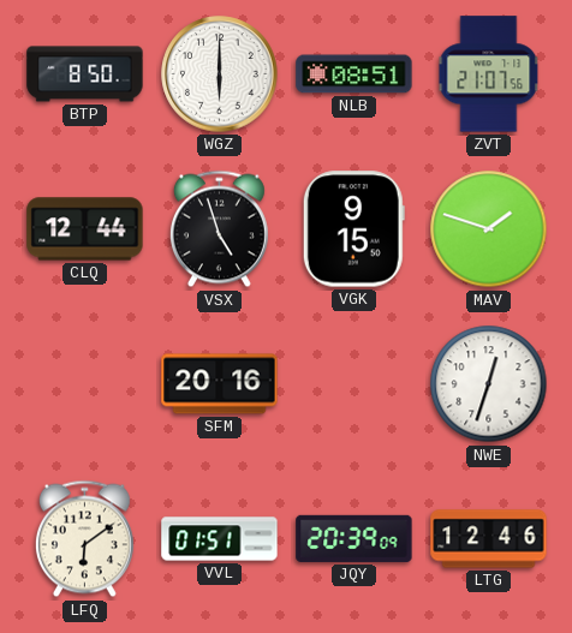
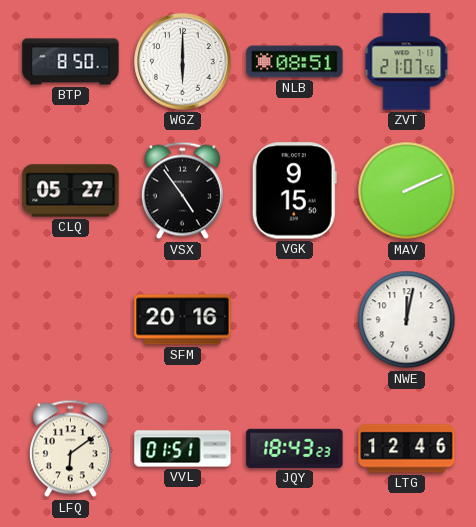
CLQ: 12:44 -> 05:27
VSX: 4:57 -> 4:54
MAV: 1:48 -> 2:11
NWE: 12:33 -> 12:02
JQY: 20:39 -> 18:43
